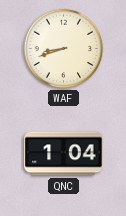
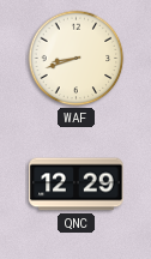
QNC: 1:04 -> 12:29
